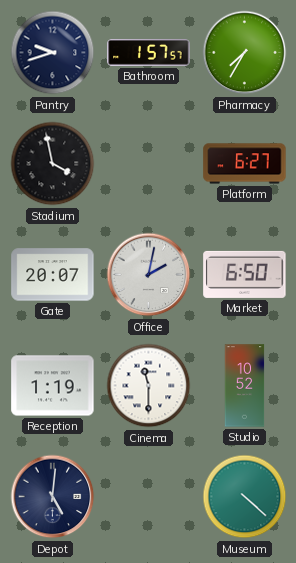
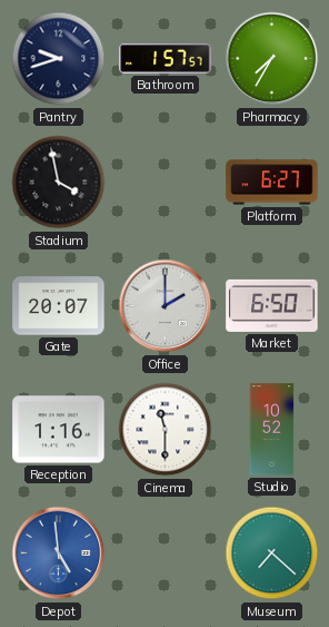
Office: 2:02 -> 2:00
Reception: 1:19 -> 1:16
Depot: 5:01 -> 4:59
Depot dial: navy -> blue
Museum: 4:22 -> 7:22
